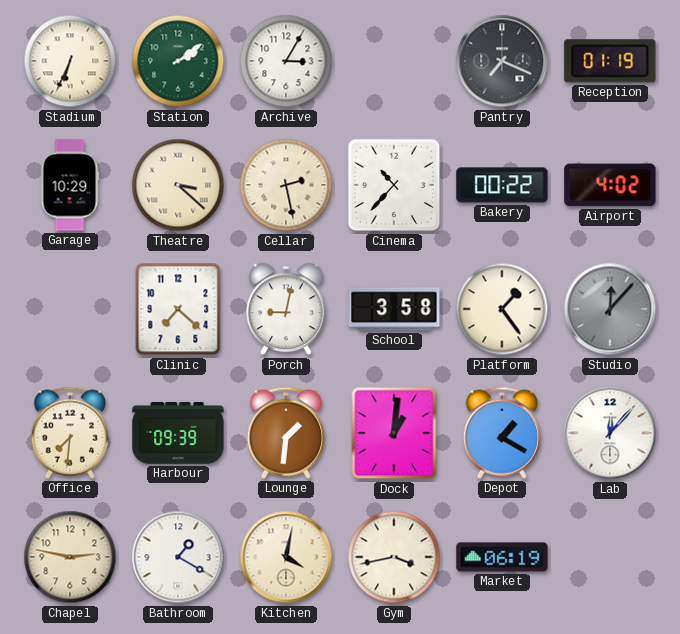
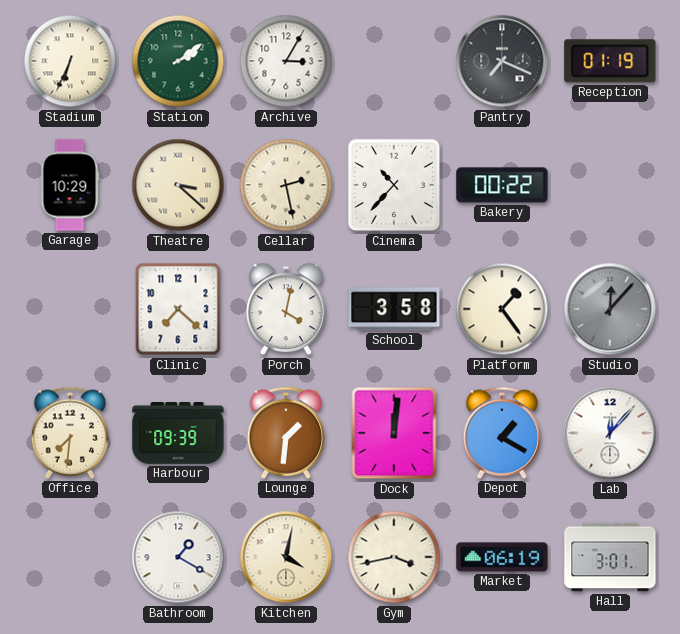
Airport: 4:02 -> none
Porch: 9:02 -> 4:02
Dock: 1:01 -> 12:01
Chapel: 2:47 -> none
Hall: none -> 3:01
